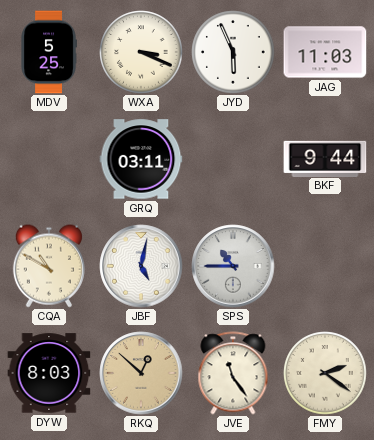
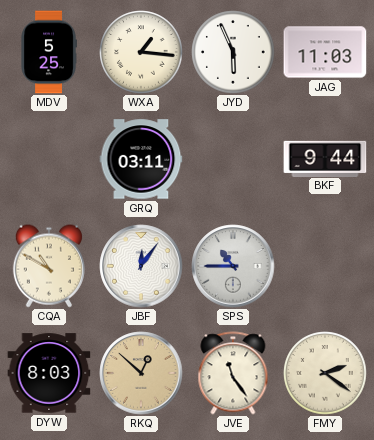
WXA: 3:19 -> 1:16
JBF: 5:02 -> 12:06
